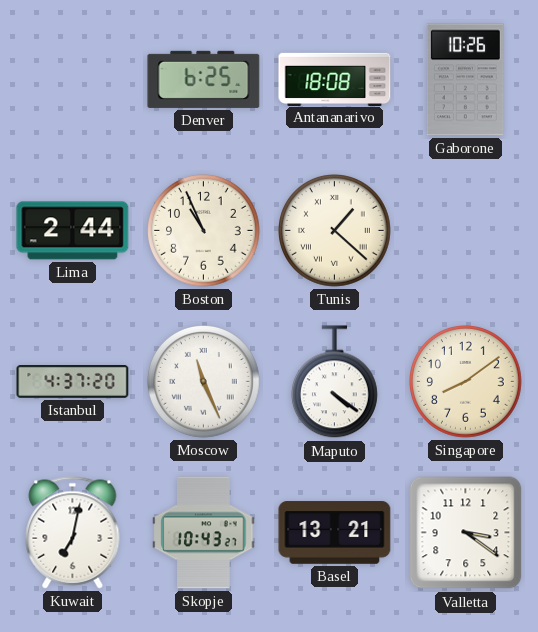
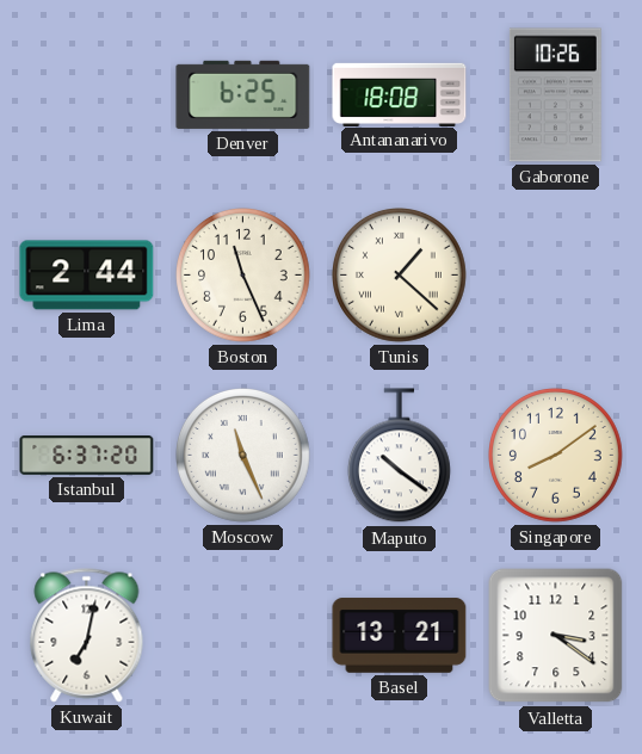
Boston: 10:56 -> 11:26
Istanbul: 4:37 -> 6:37
Maputo: 4:21 -> 10:21
Skopje: 10:43 -> none
